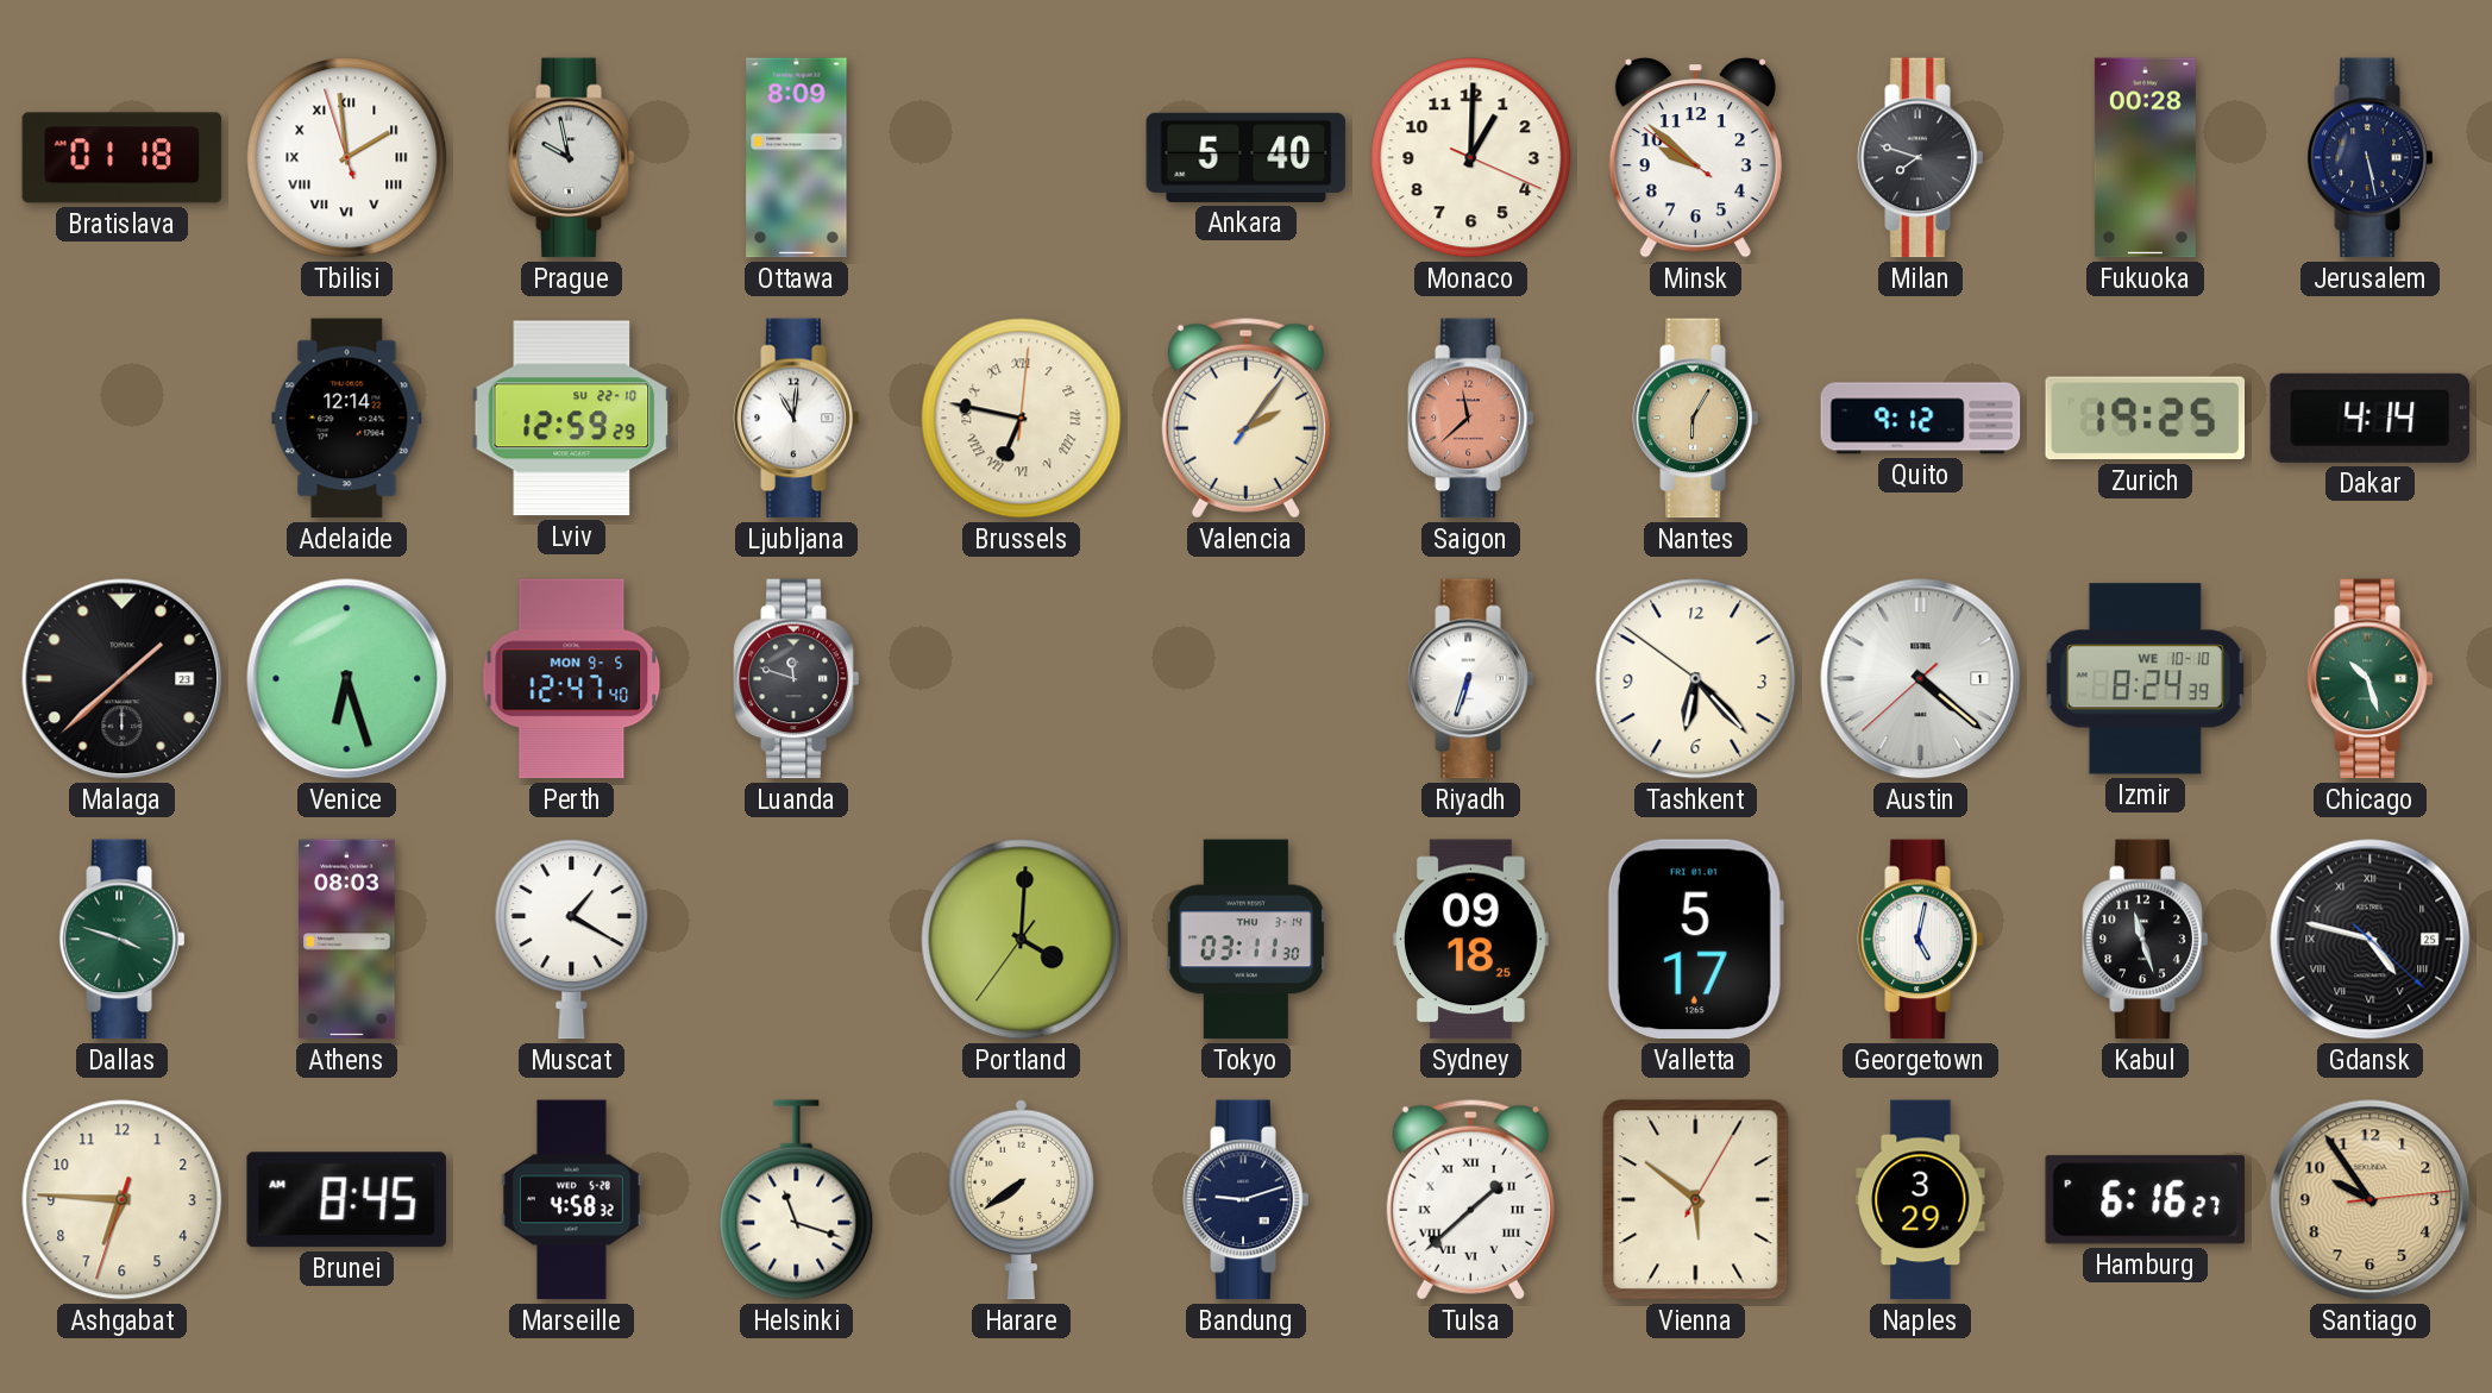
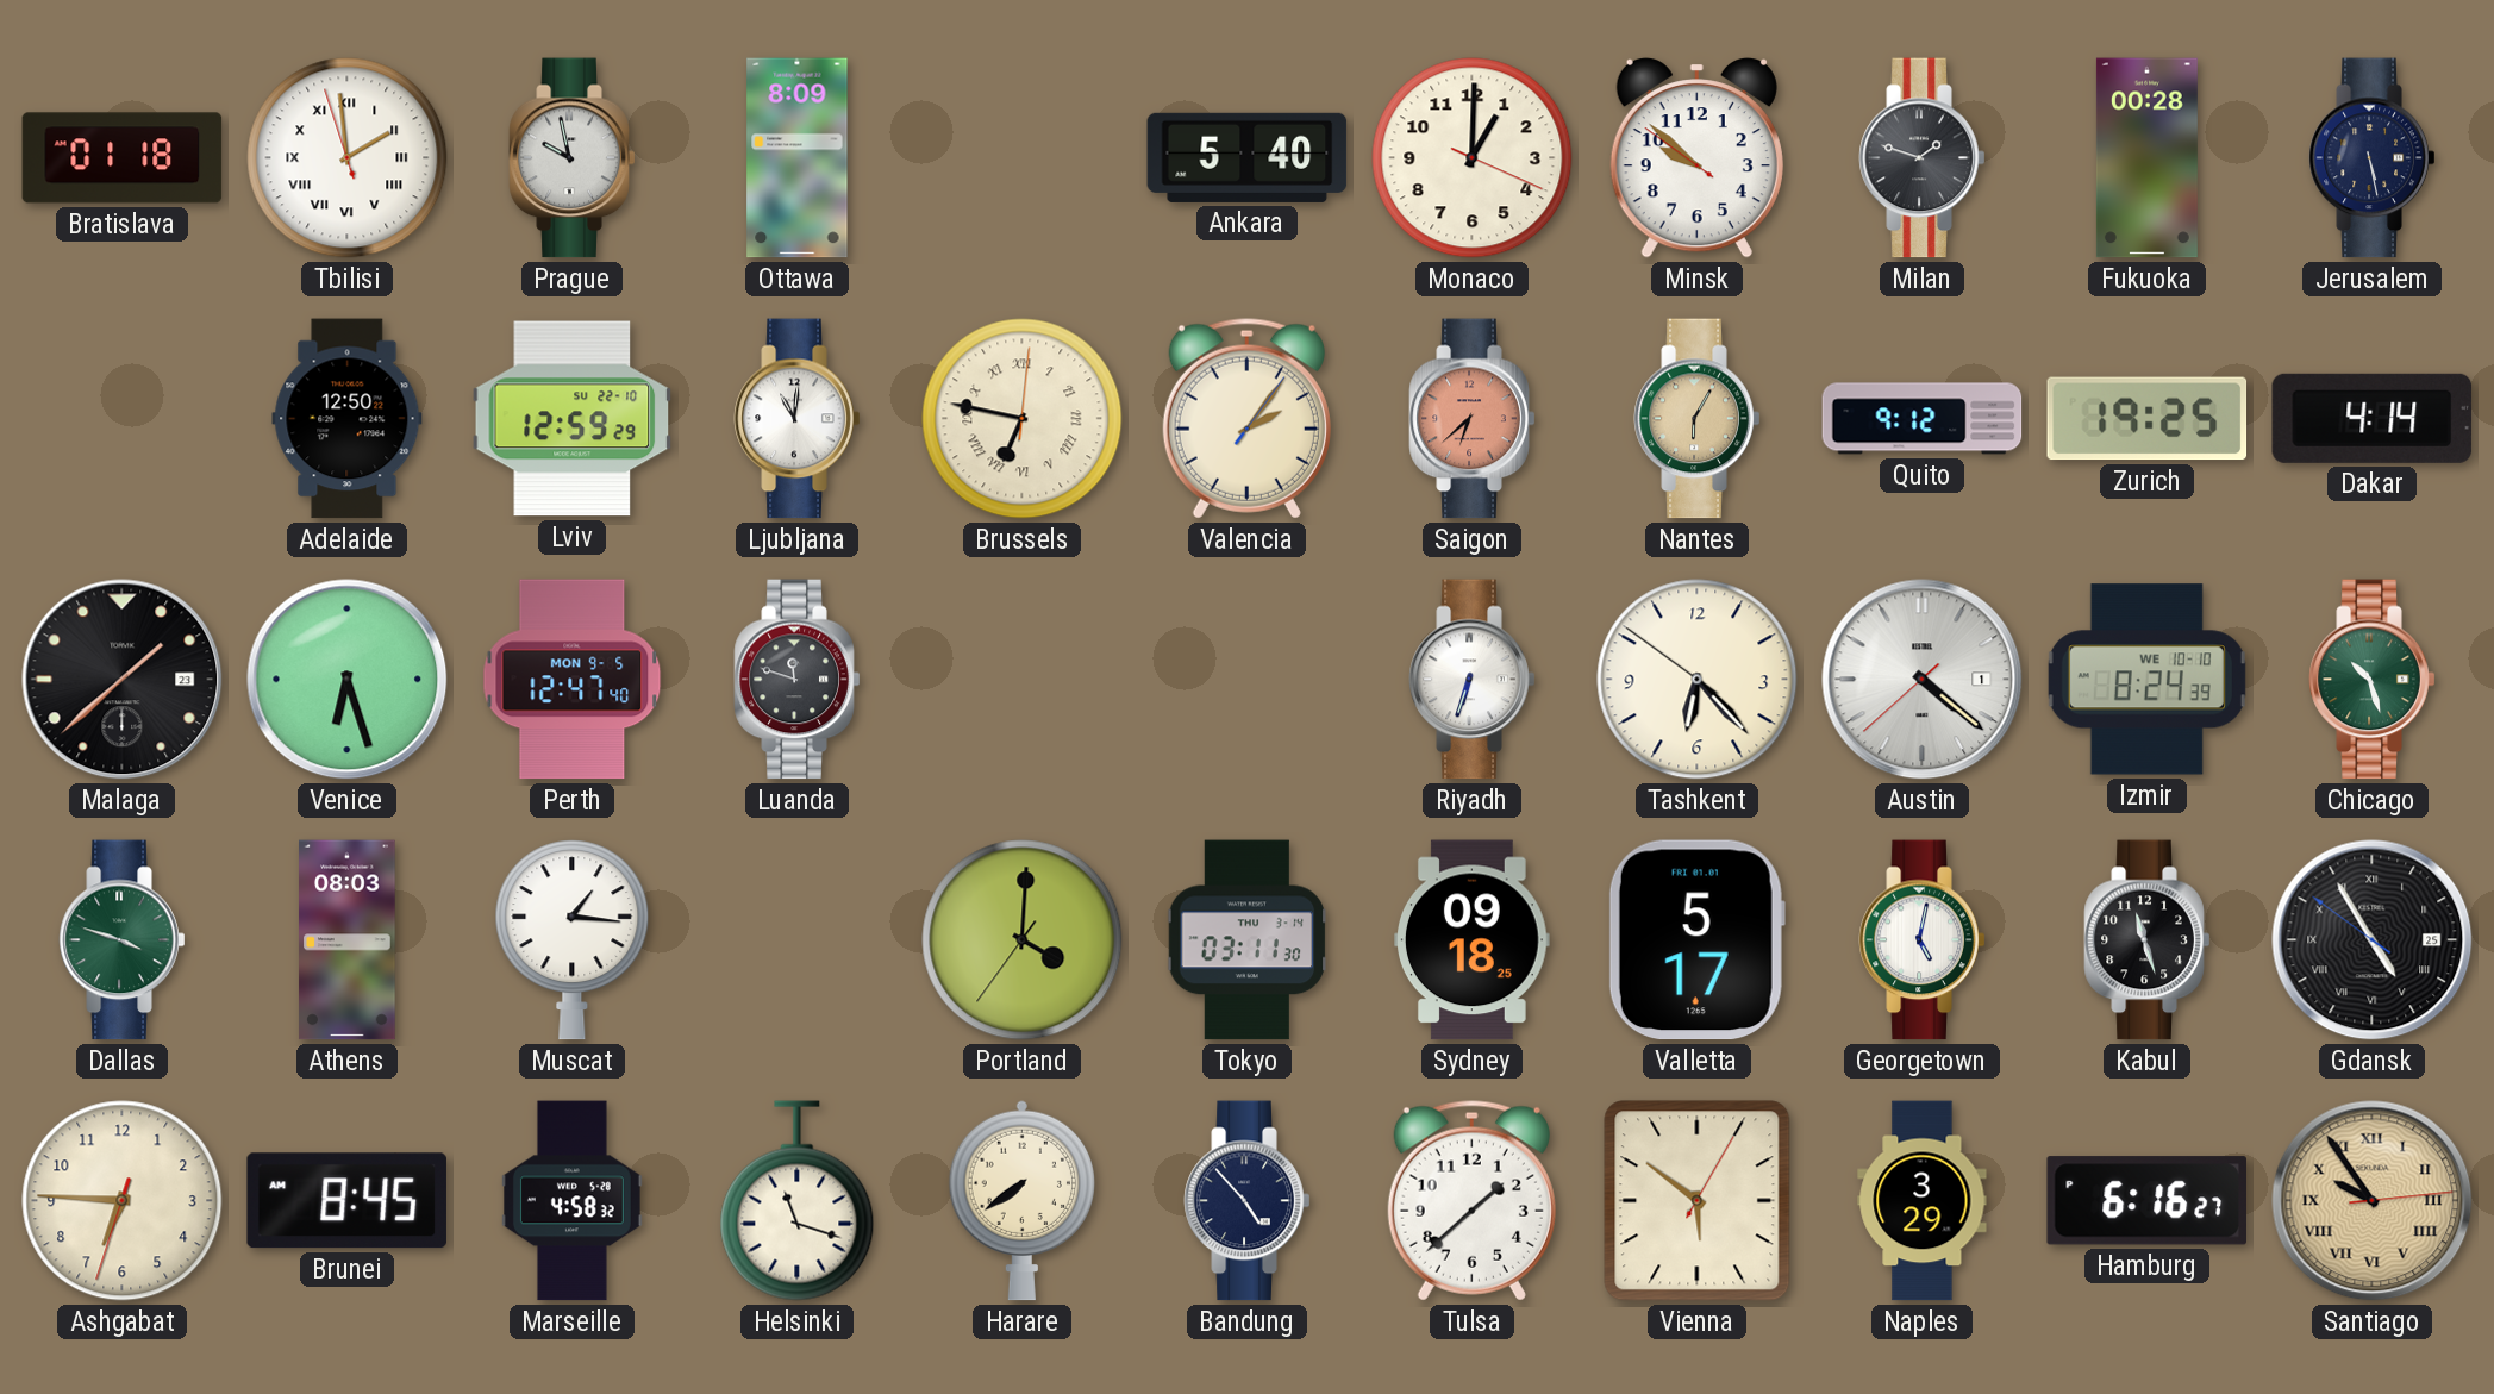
Milan: 7:48 -> 1:48
Adelaide: 12:14 -> 12:50
Saigon: 11:38 -> 6:38
Muscat: 1:20 -> 1:16
Gdansk: 4:47 -> 4:54
Bandung: 9:12 -> 4:53
Tulsa numerals: Roman -> Arabic
Santiago numerals: Arabic -> Roman
